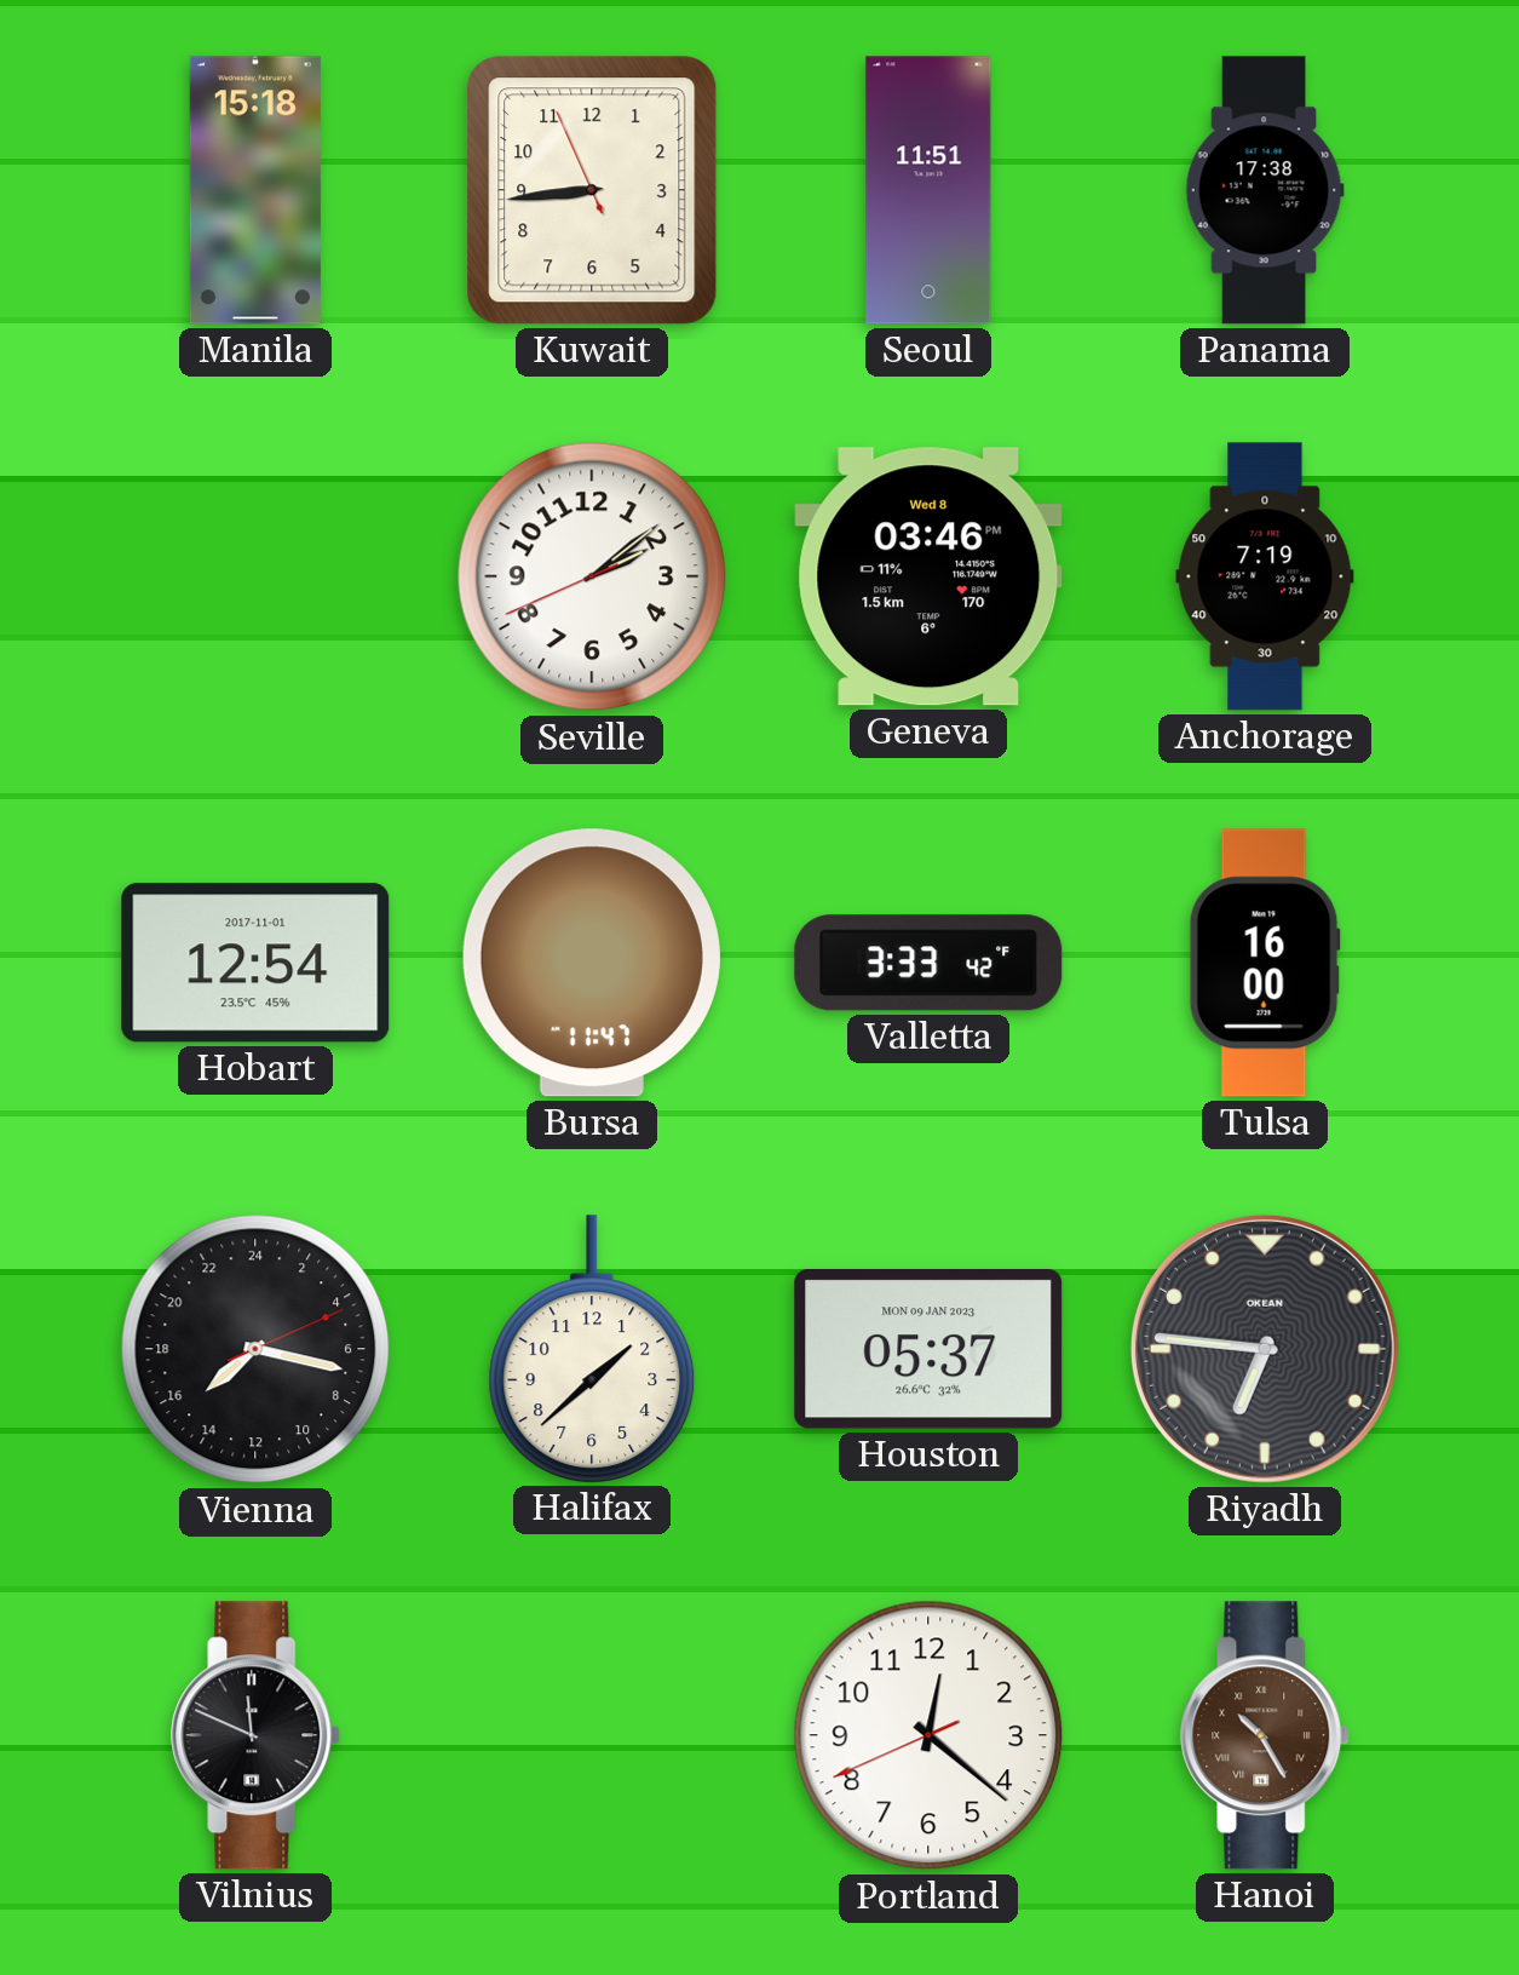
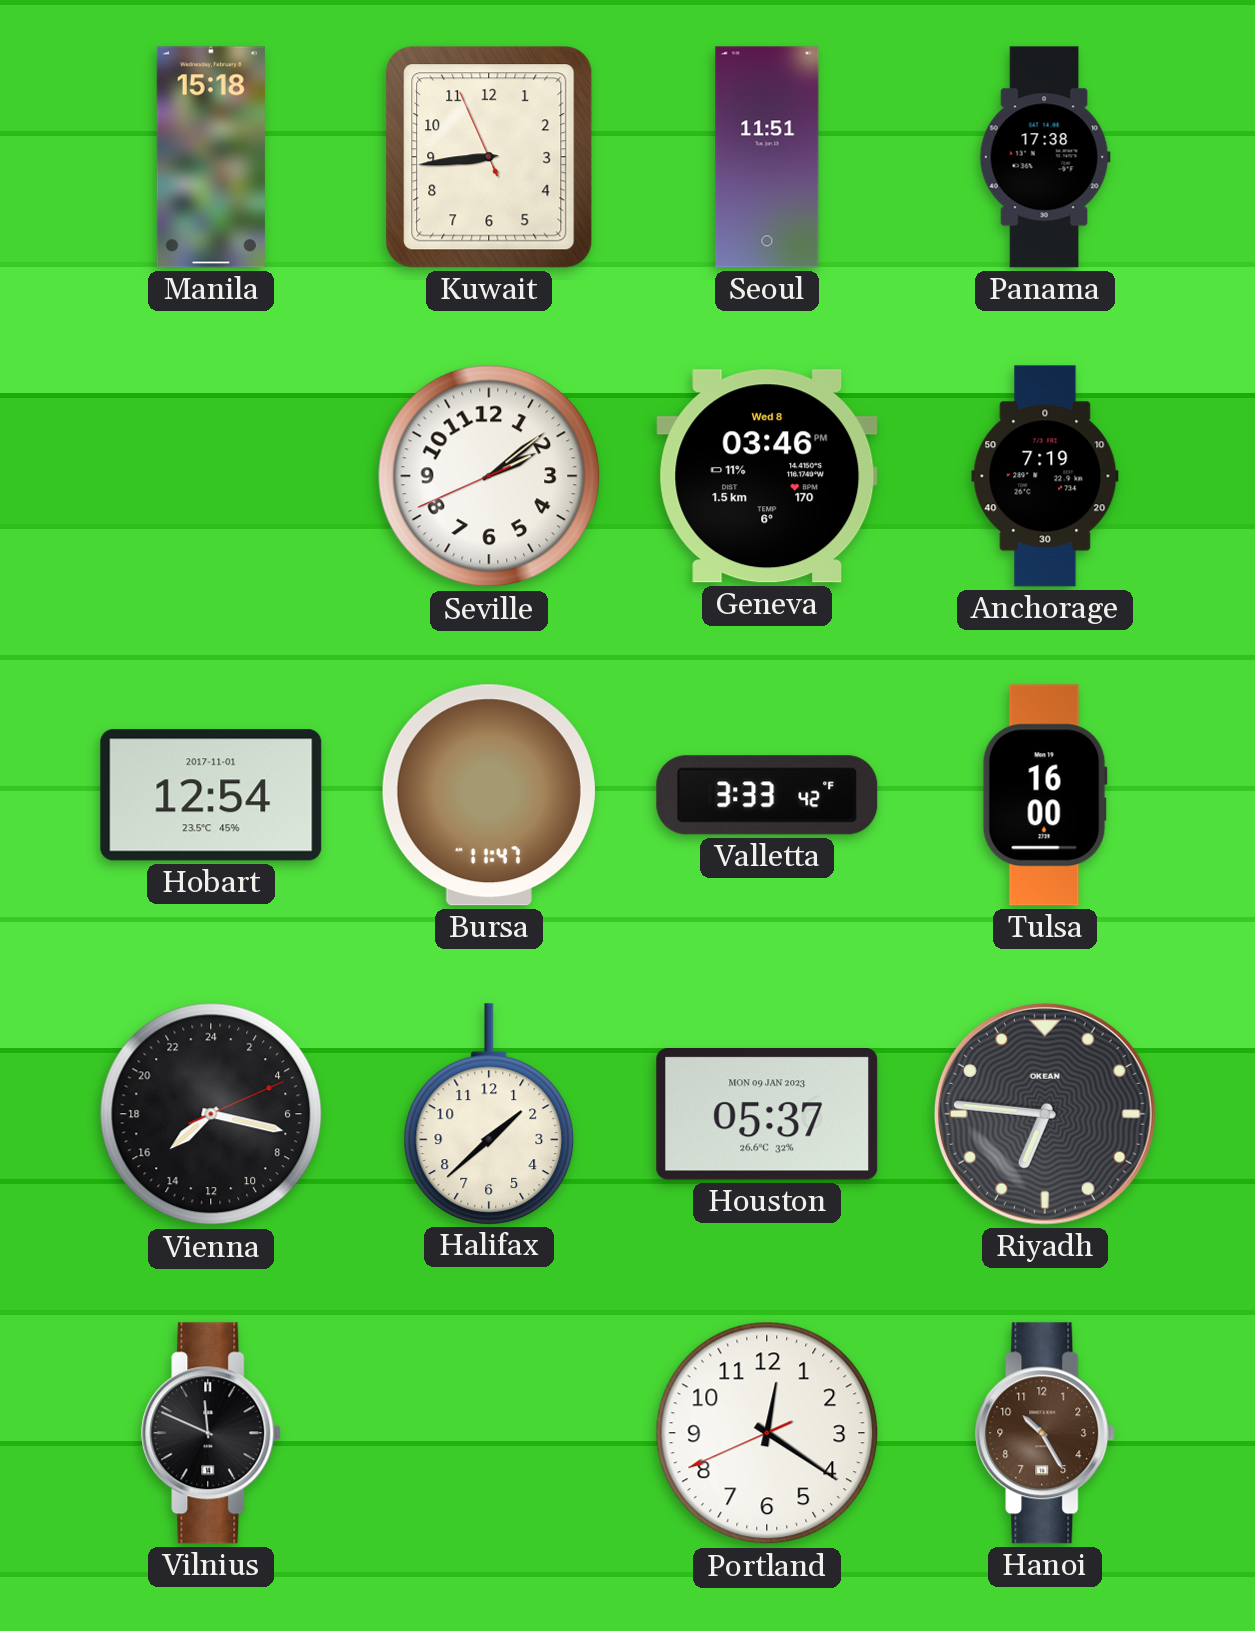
Portland: 12:21 -> 12:20
Hanoi numerals: Roman -> Arabic
